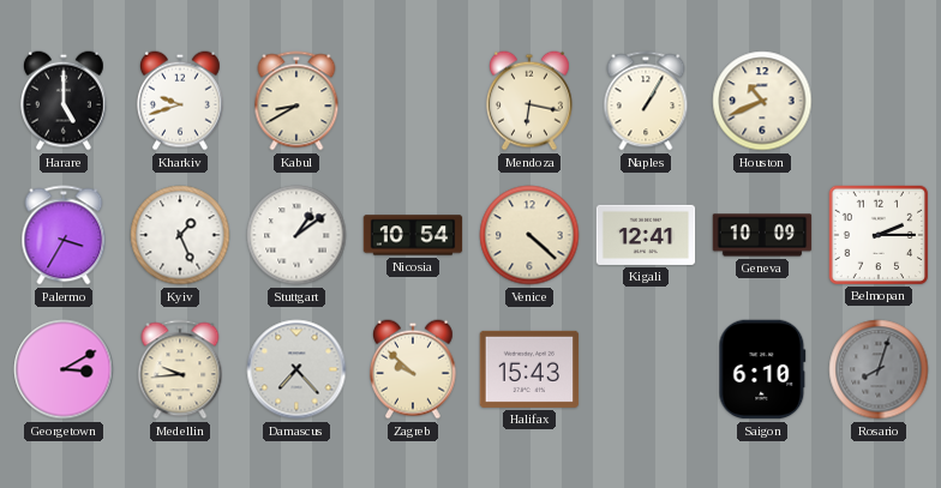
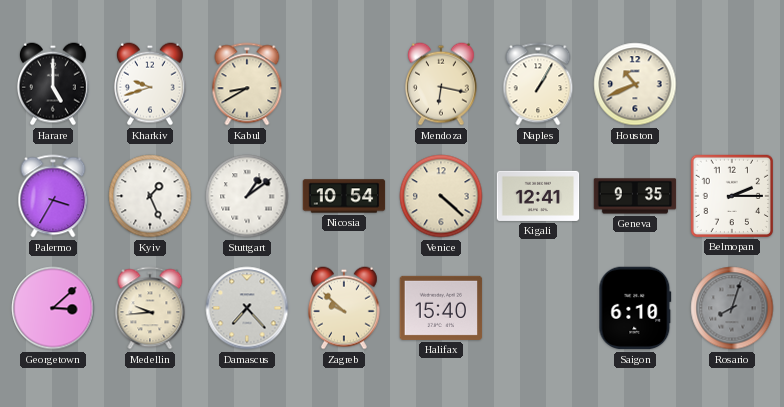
Geneva: 10:09 -> 9:35
Georgetown: 3:10 -> 3:08
Halifax: 15:43 -> 15:40
